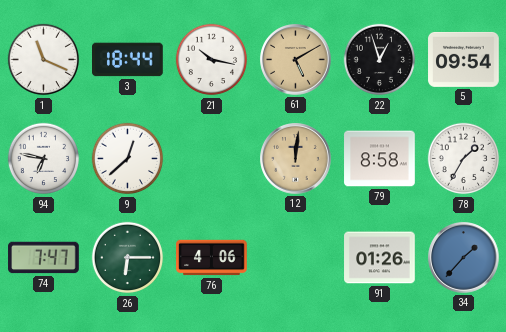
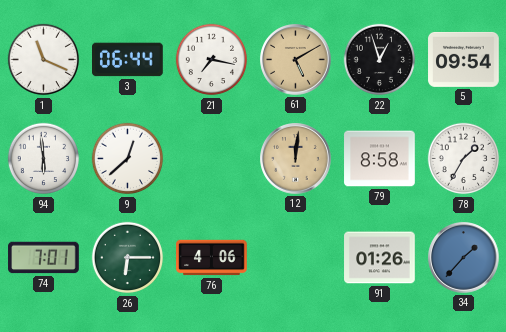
3: 18:44 -> 06:44
21: 10:17 -> 7:17
94: 6:47 -> 5:59
74: 7:47 -> 7:01
